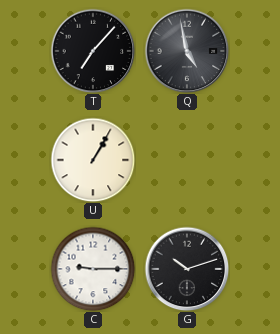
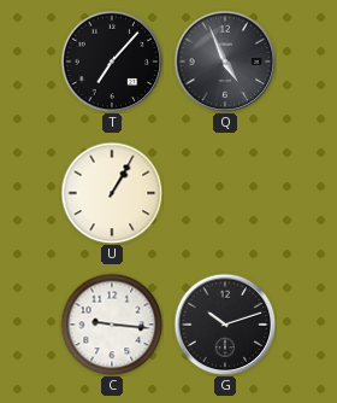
Q: 4:58 -> 4:56
C: 9:15 -> 9:16
